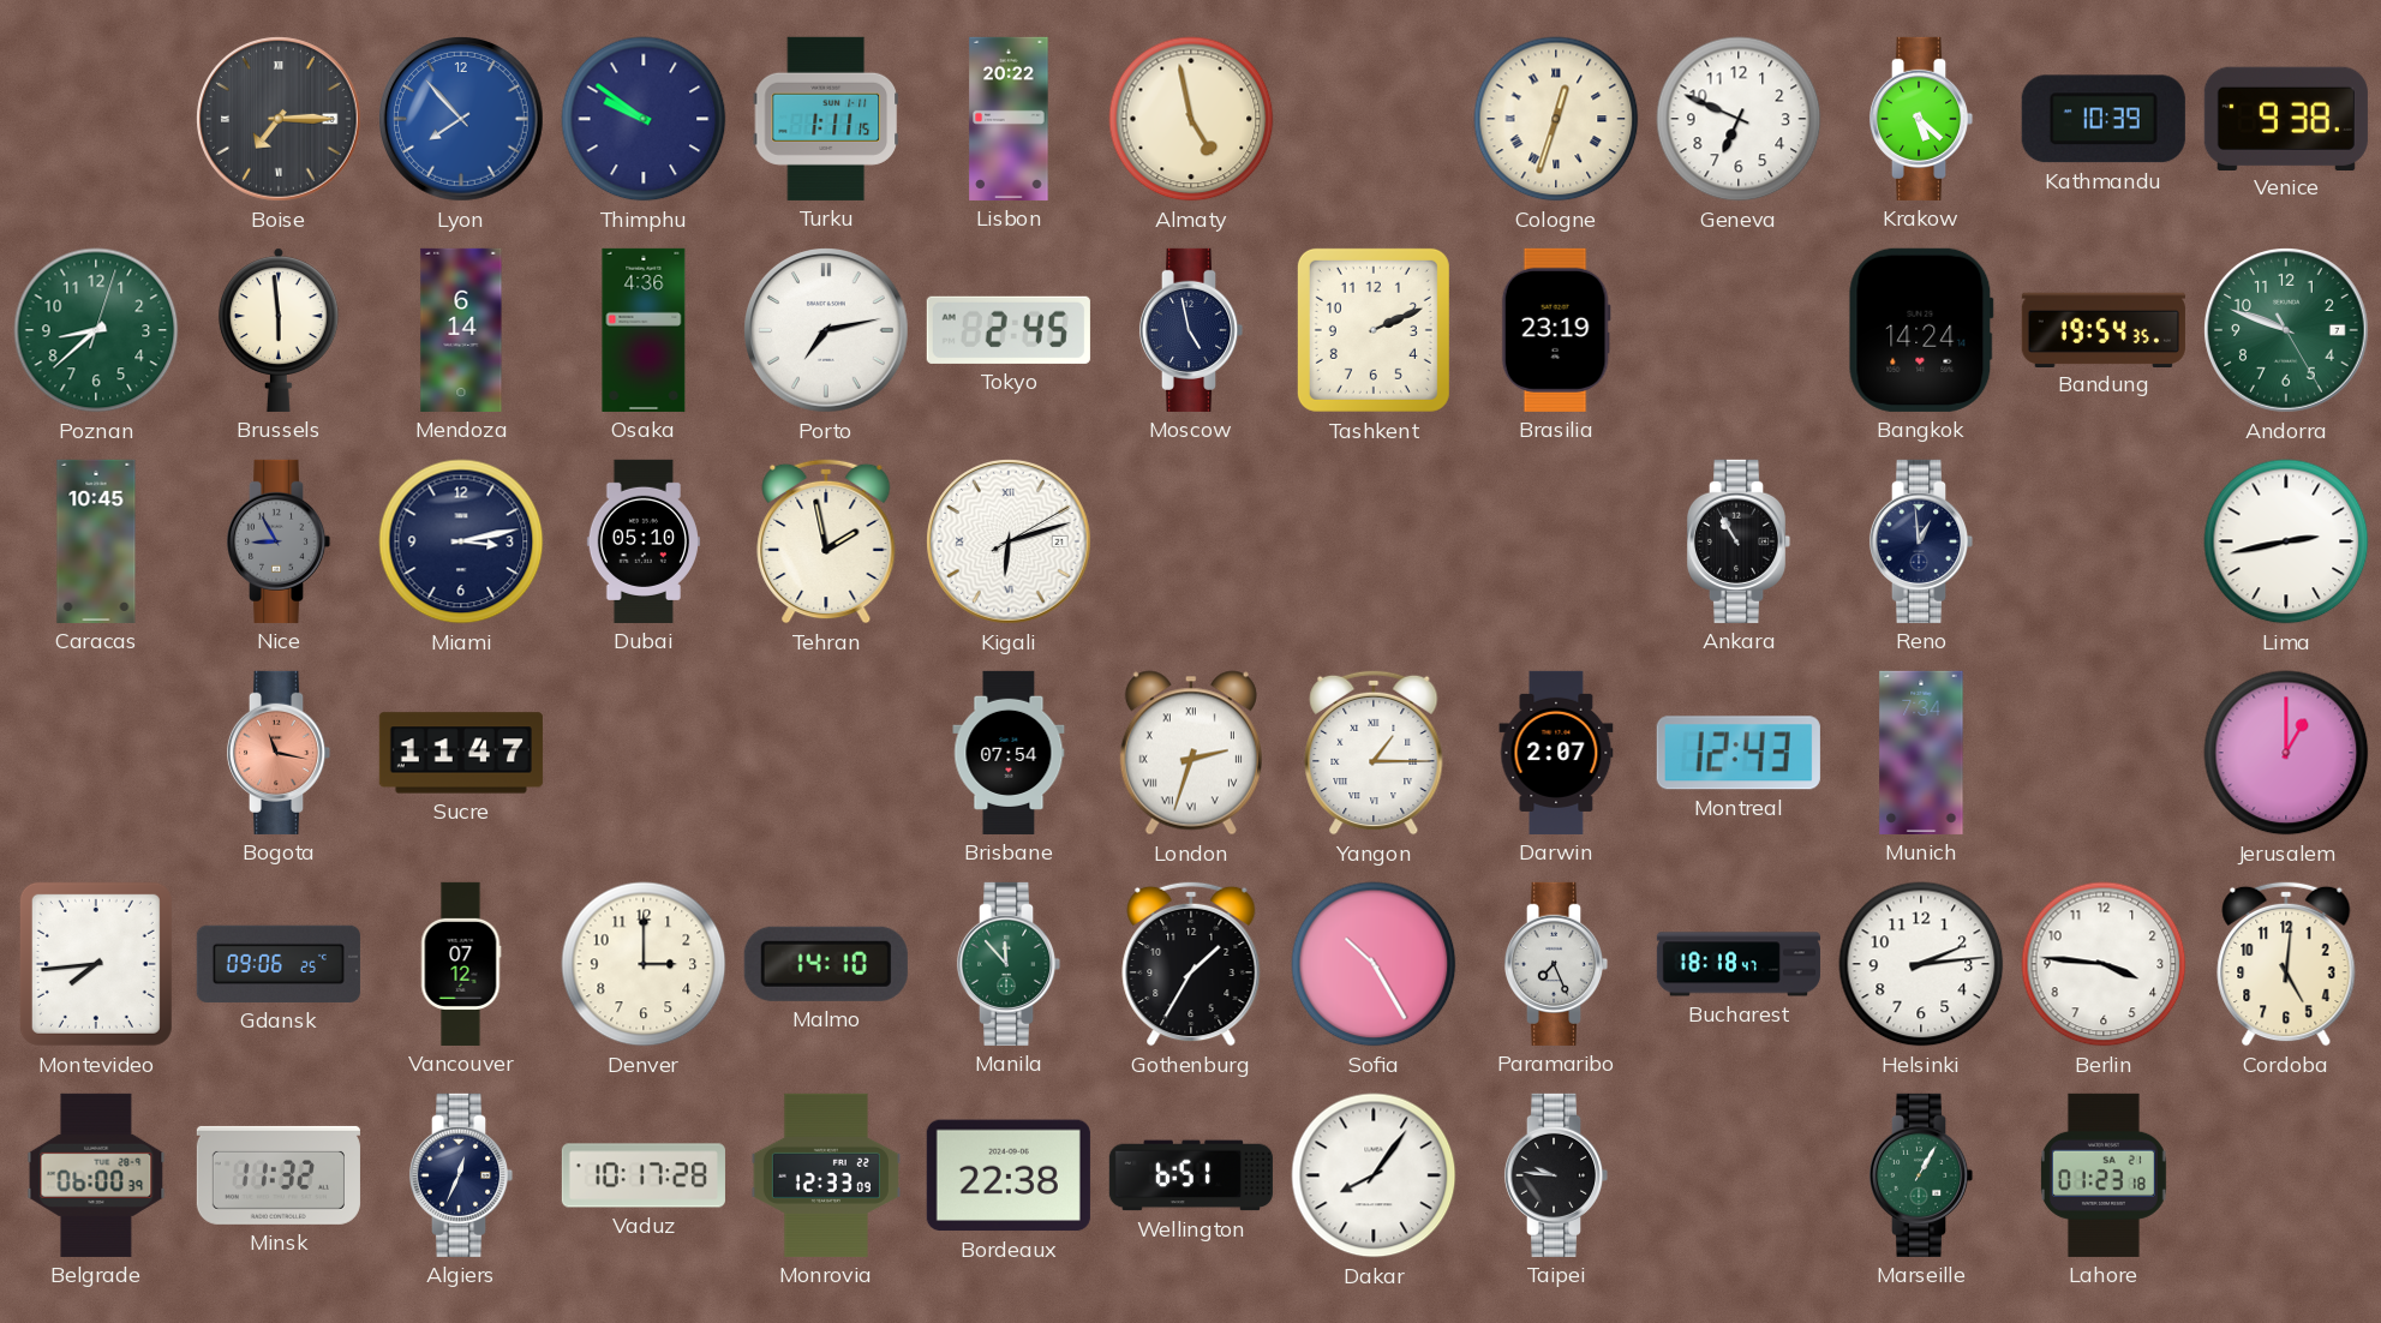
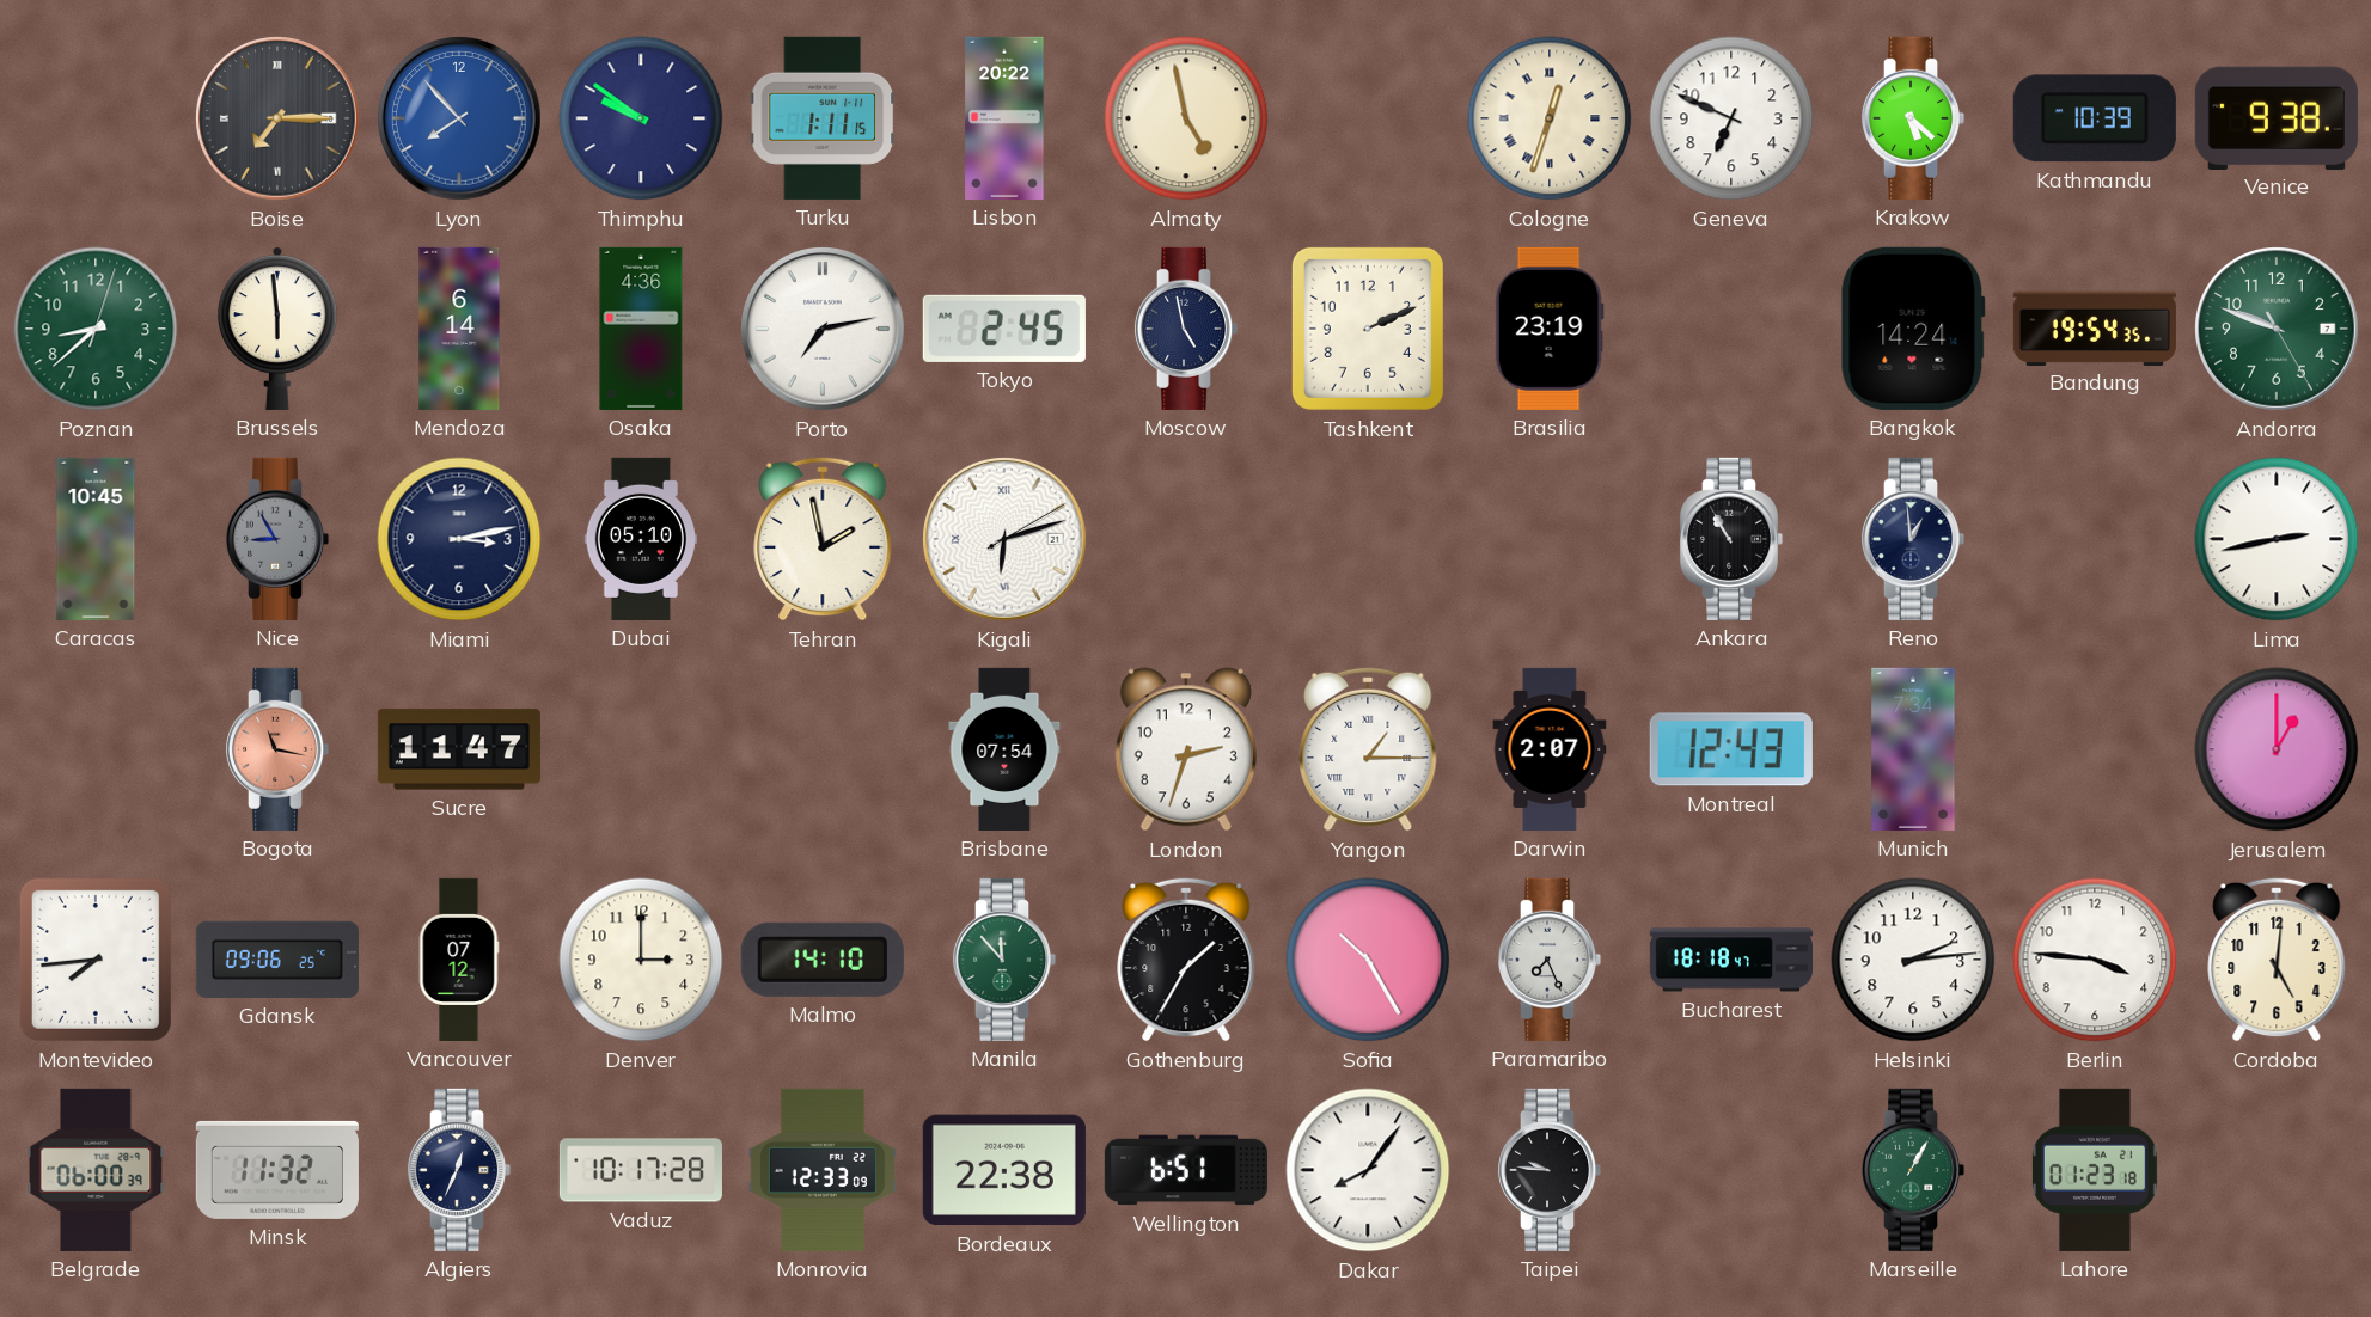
London numerals: Roman -> Arabic
